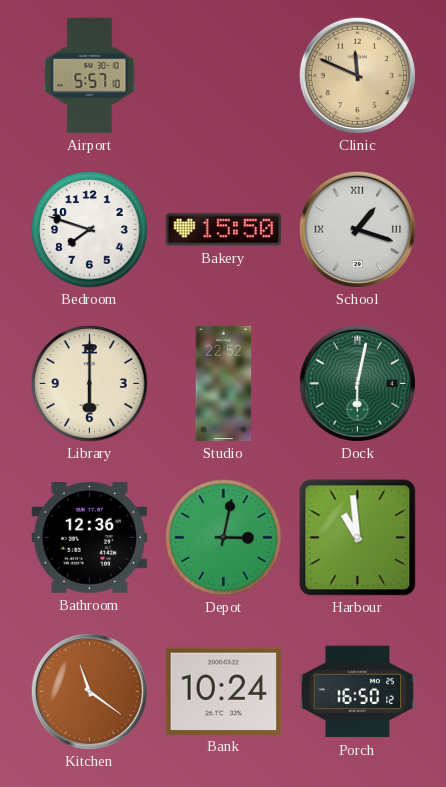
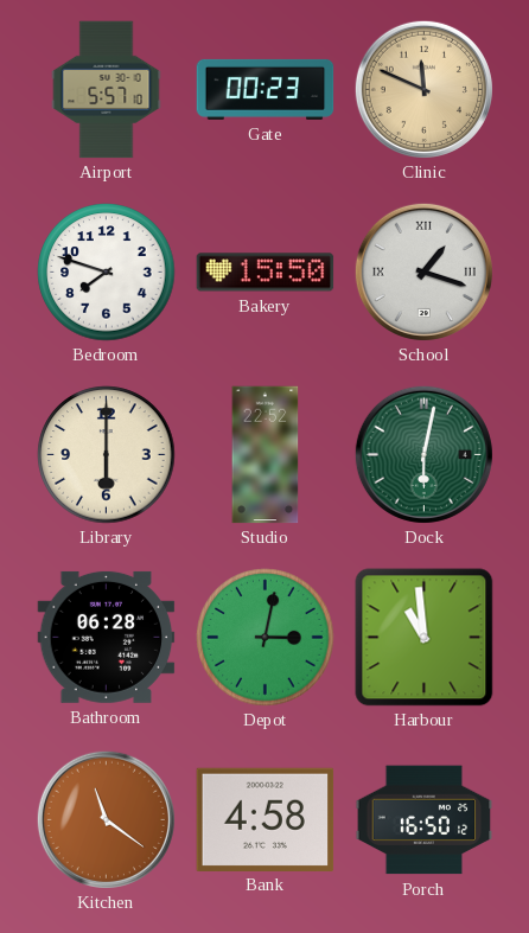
Gate: none -> 00:23
Bathroom: 12:36 -> 06:28
Bank: 10:24 -> 4:58
